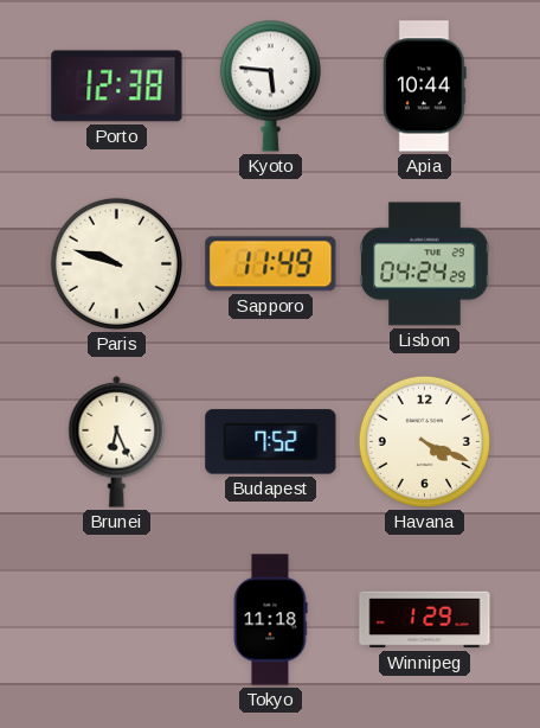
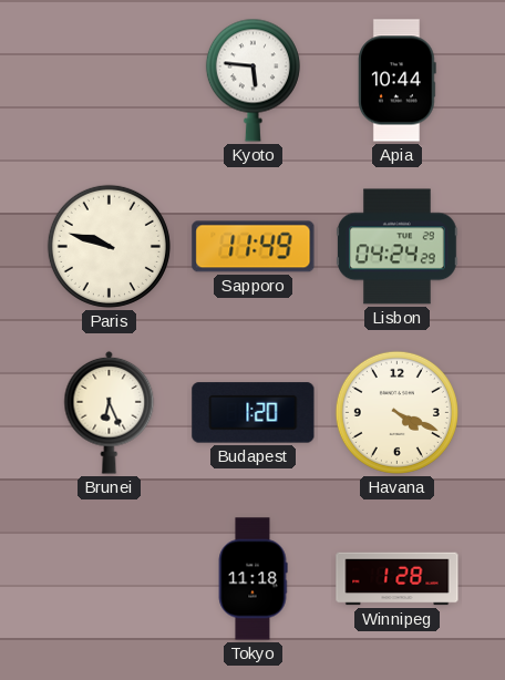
Porto: 12:38 -> none
Budapest: 7:52 -> 1:20
Winnipeg: 1:29 -> 1:28
